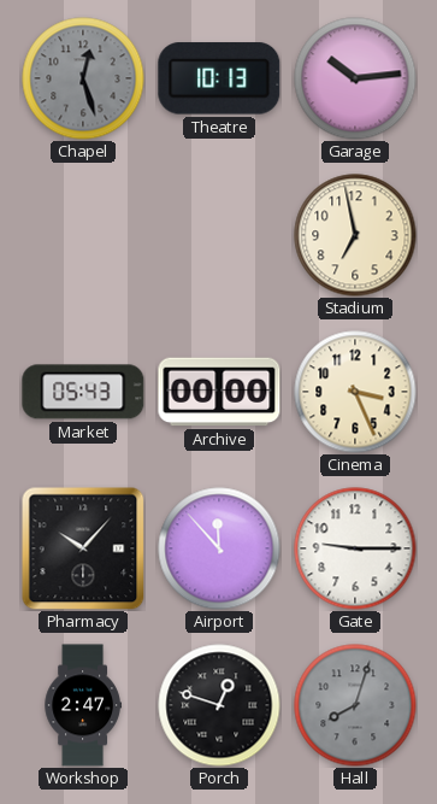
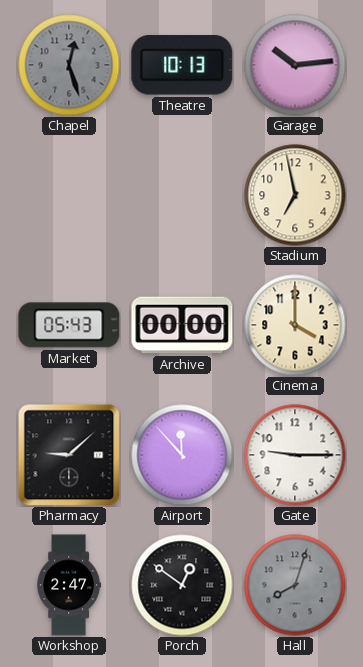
Cinema: 3:26 -> 4:00
Pharmacy: 10:07 -> 9:08
Porch: 12:48 -> 12:51
